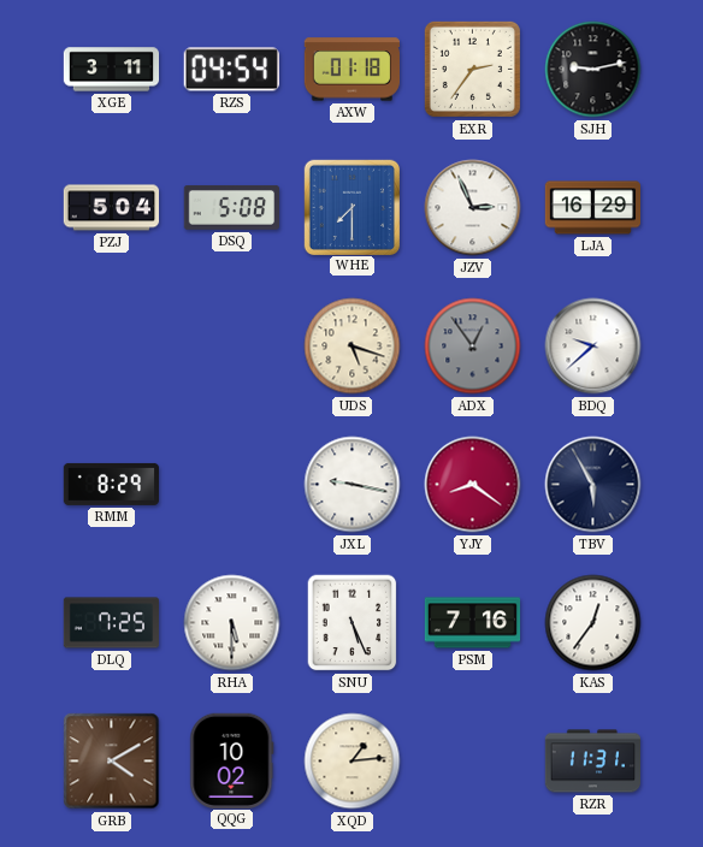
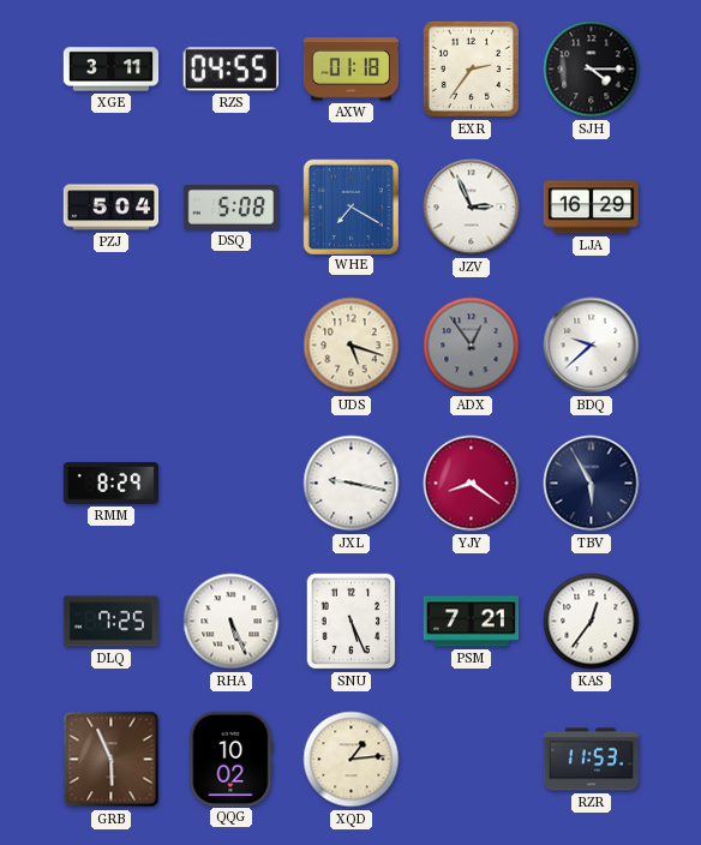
RZS: 04:54 -> 04:55
SJH: 9:13 -> 4:15
WHE: 7:30 -> 7:20
RHA: 5:30 -> 5:26
PSM: 7:16 -> 7:21
GRB: 4:10 -> 5:56
RZR: 11:31 -> 11:53
